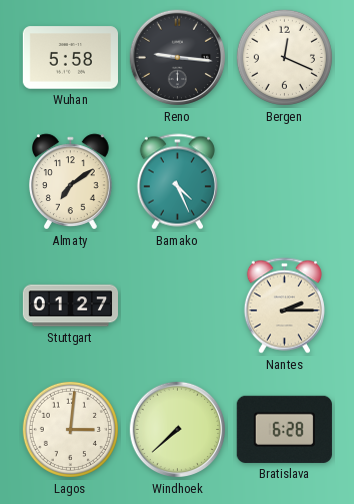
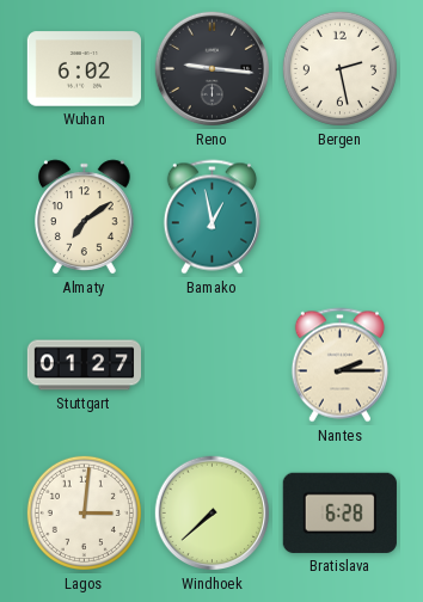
Wuhan: 5:58 -> 6:02
Bergen: 12:19 -> 2:28
Bamako: 4:26 -> 12:58
